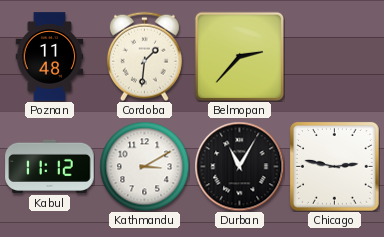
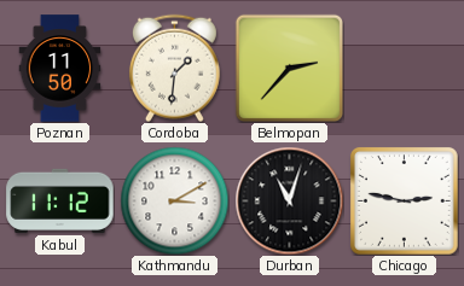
Poznan: 11:48 -> 11:50
Durban: 11:05 -> 11:03
